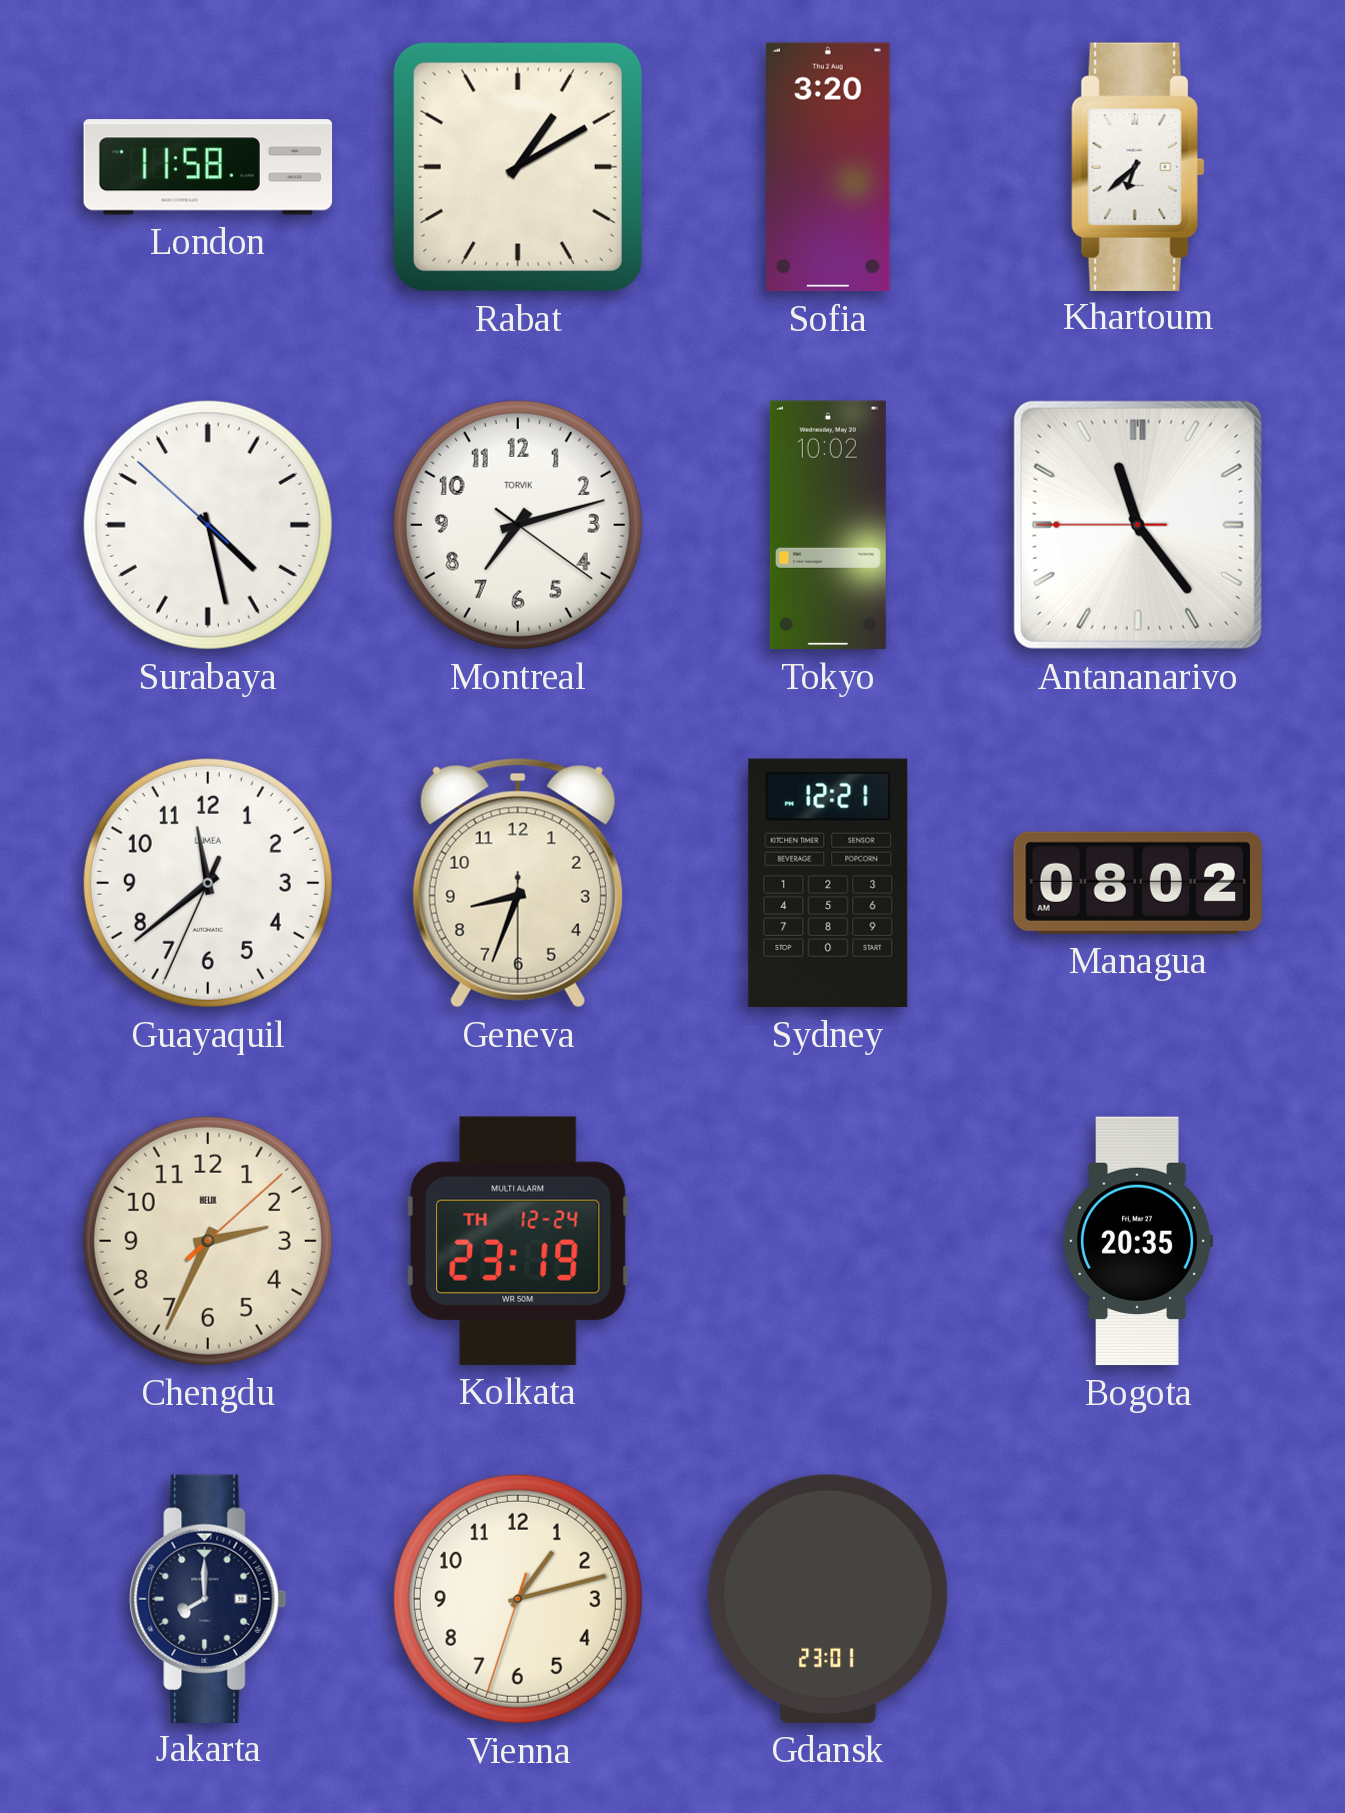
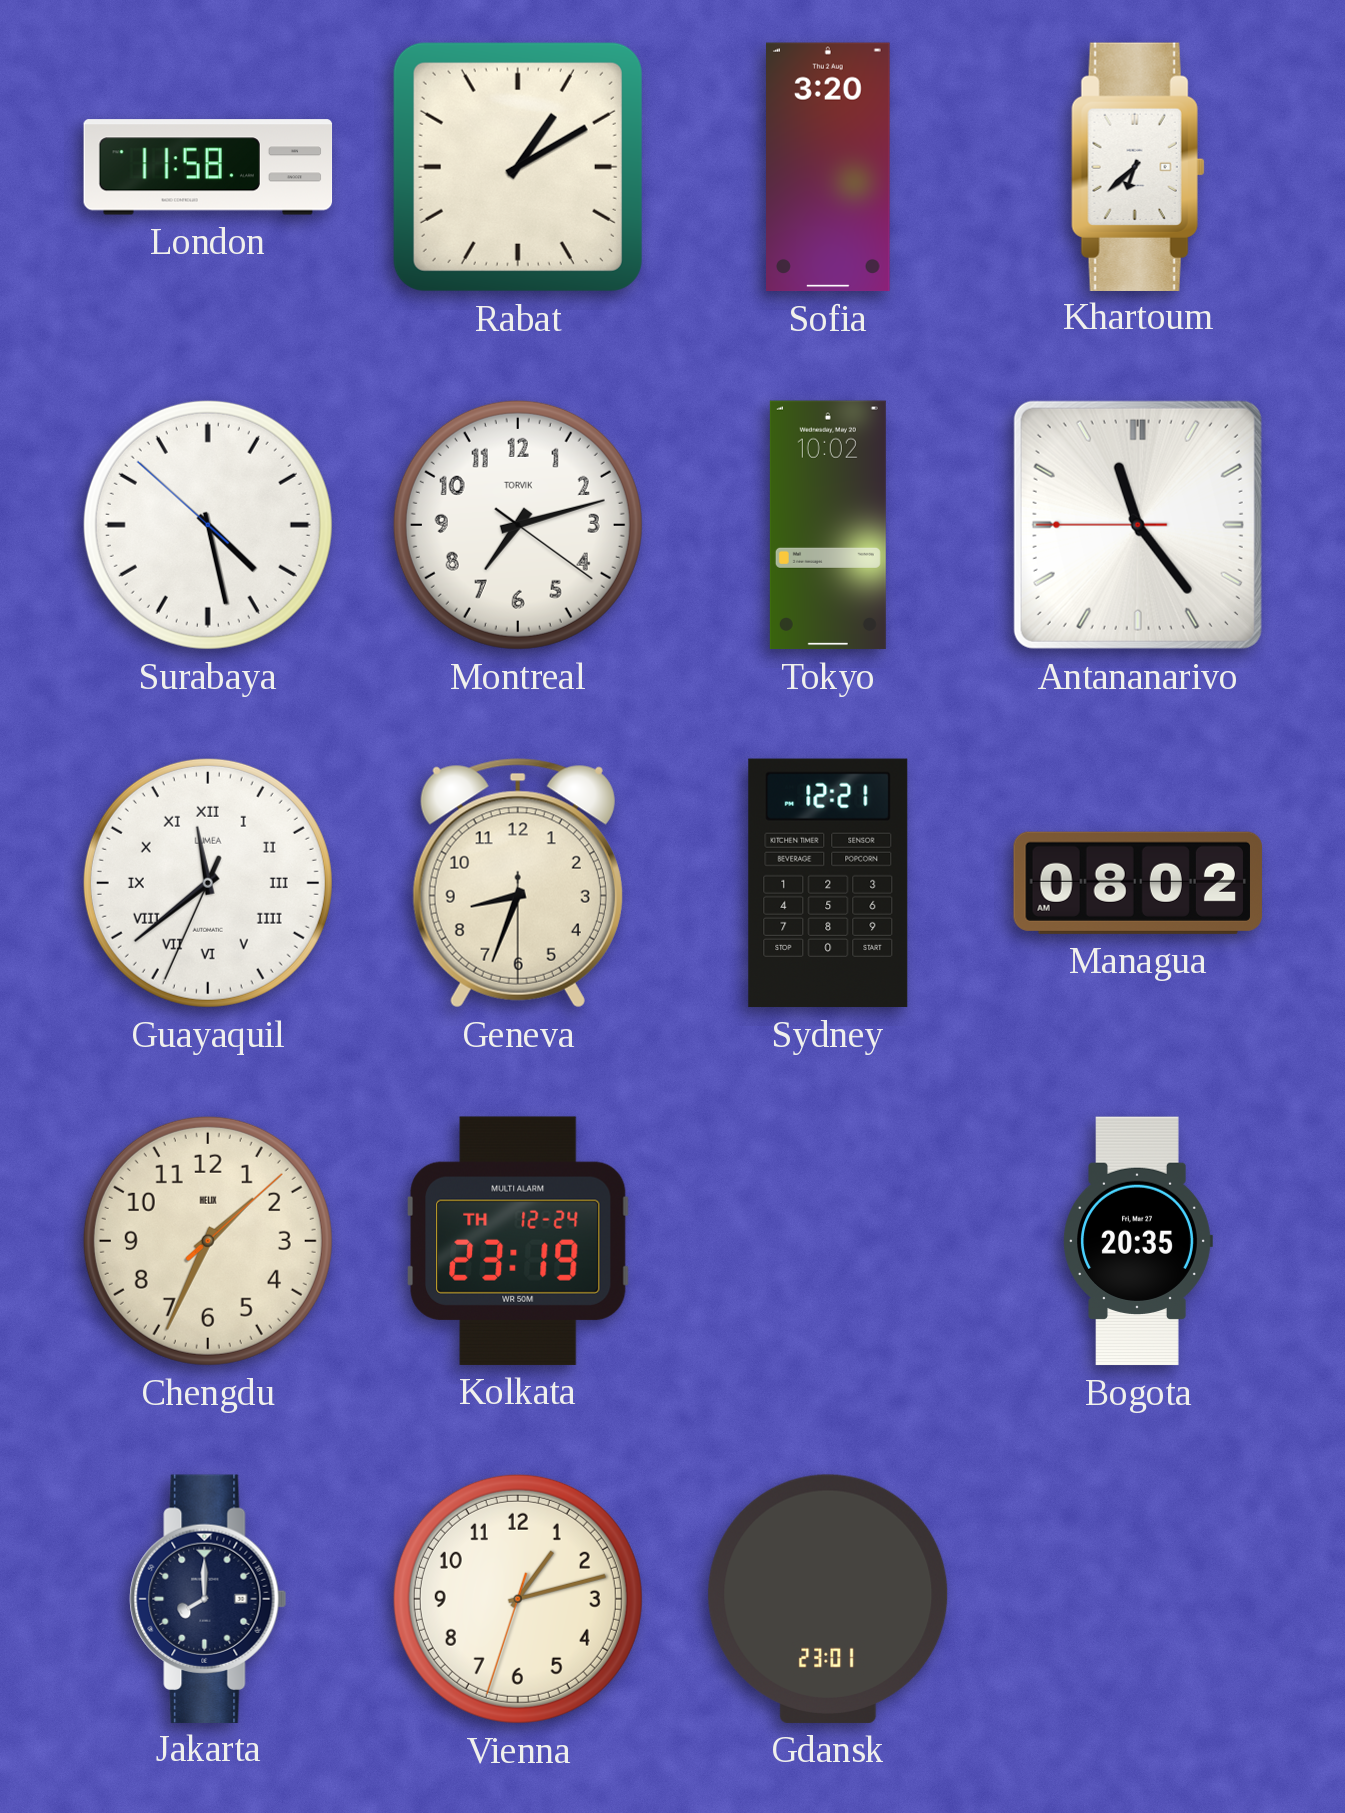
Guayaquil numerals: Arabic -> Roman
Chengdu: 2:34 -> 1:34
